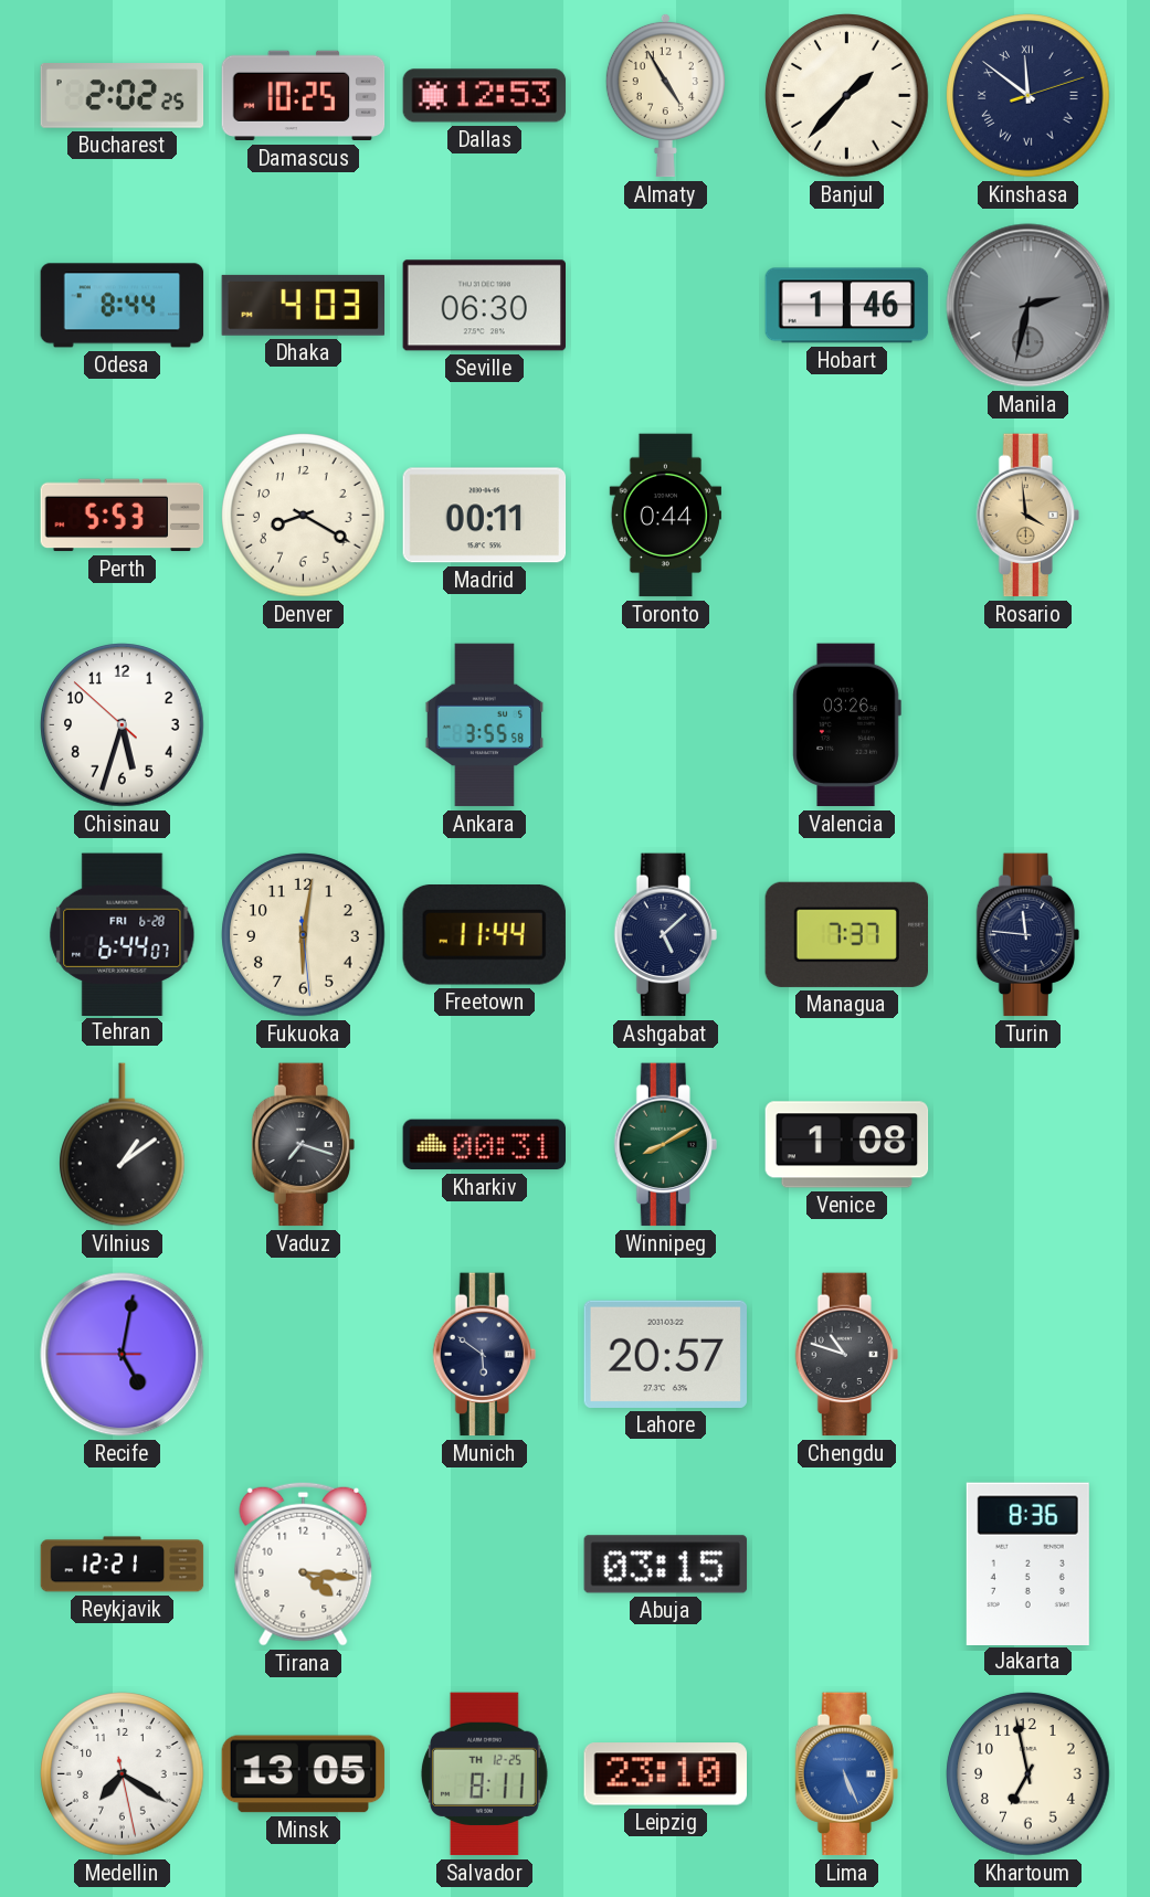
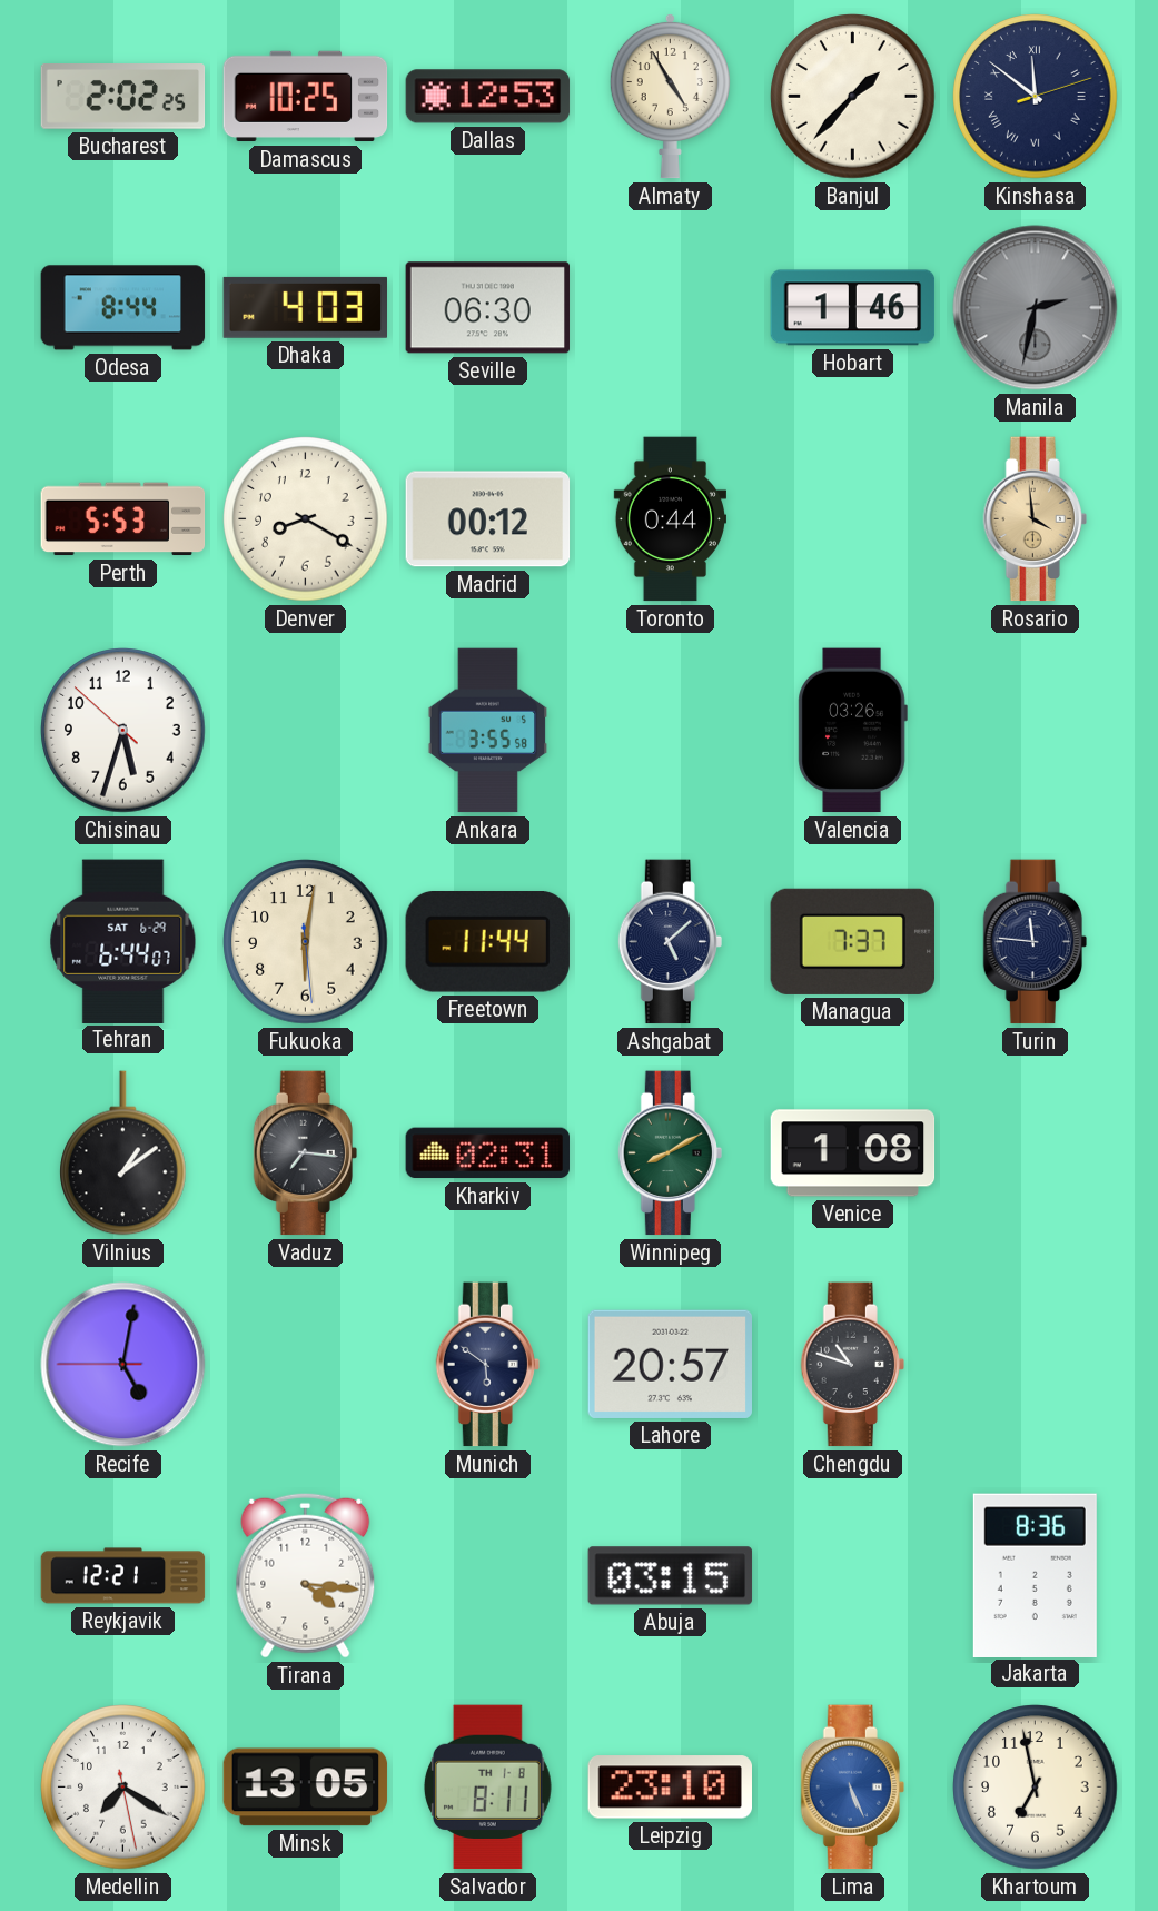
Madrid: 00:11 -> 00:12
Tehran date: FRI 6-28 -> SAT 6-29
Vaduz: 7:18 -> 7:16
Kharkiv: 00:31 -> 02:31
Salvador date: TH 12-25 -> TH 1-8
